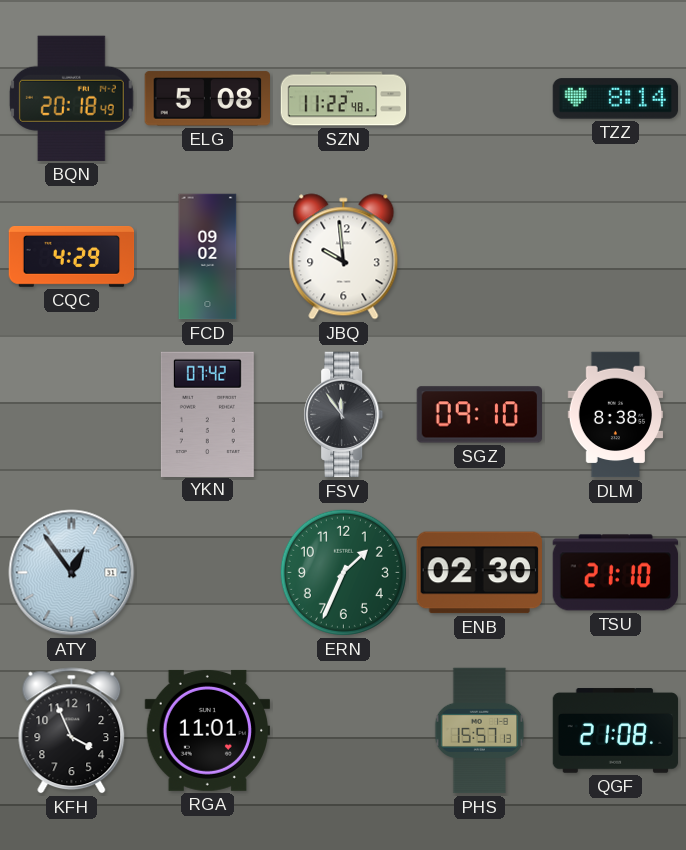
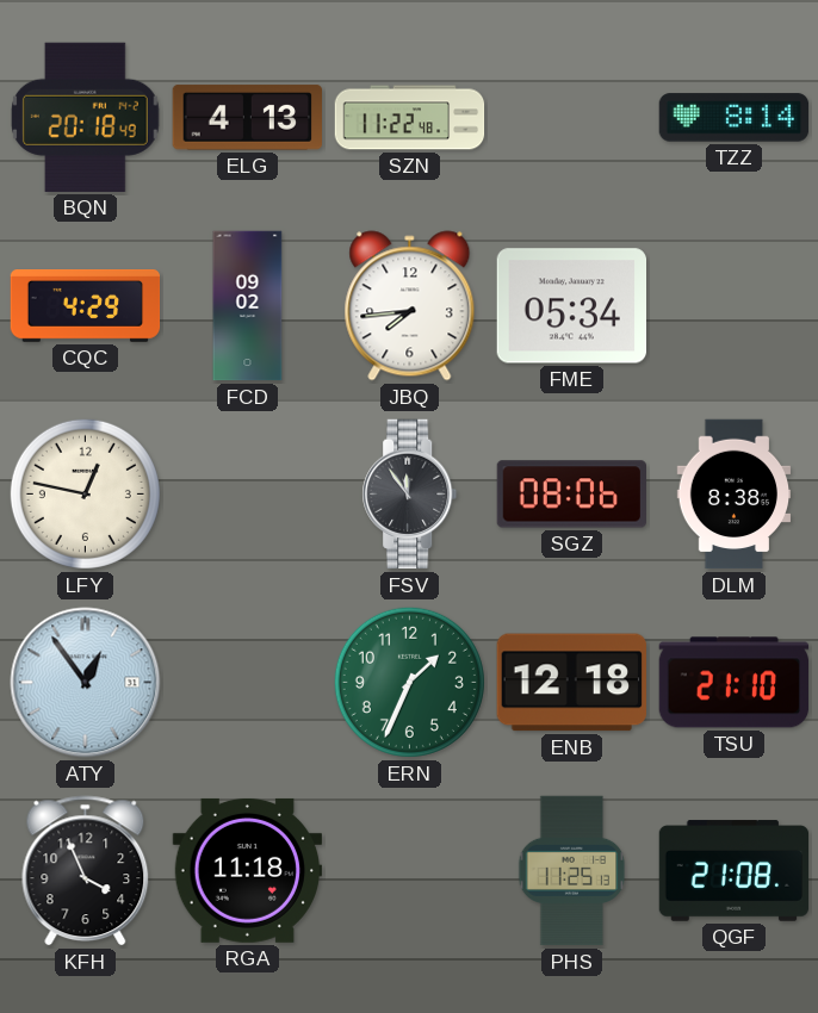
ELG: 5:08 -> 4:13
JBQ: 9:59 -> 7:44
FME: none -> 05:34
LFY: none -> 12:47
YKN: 07:42 -> none
SGZ: 09:10 -> 08:06
ENB: 02:30 -> 12:18
RGA: 11:01 -> 11:18
PHS: 15:57 -> 11:25
